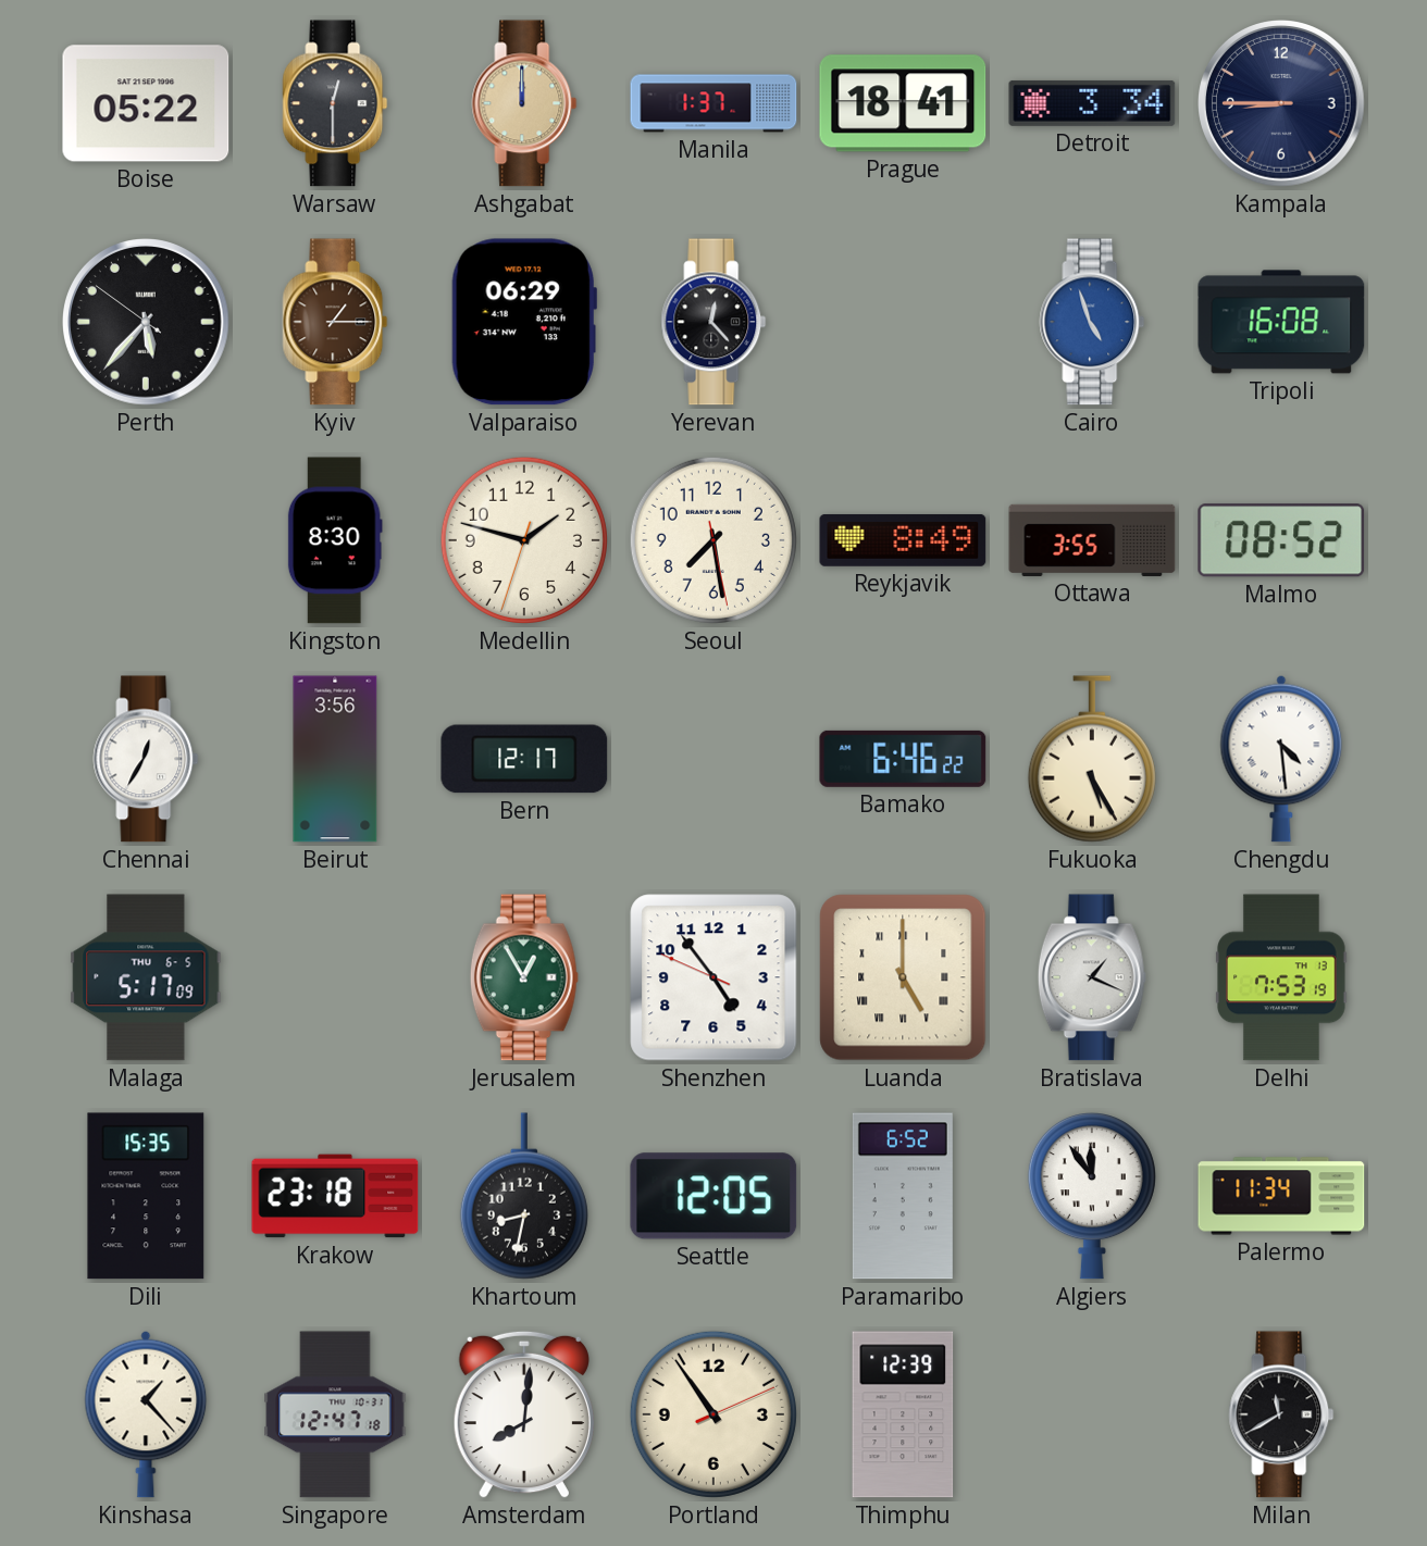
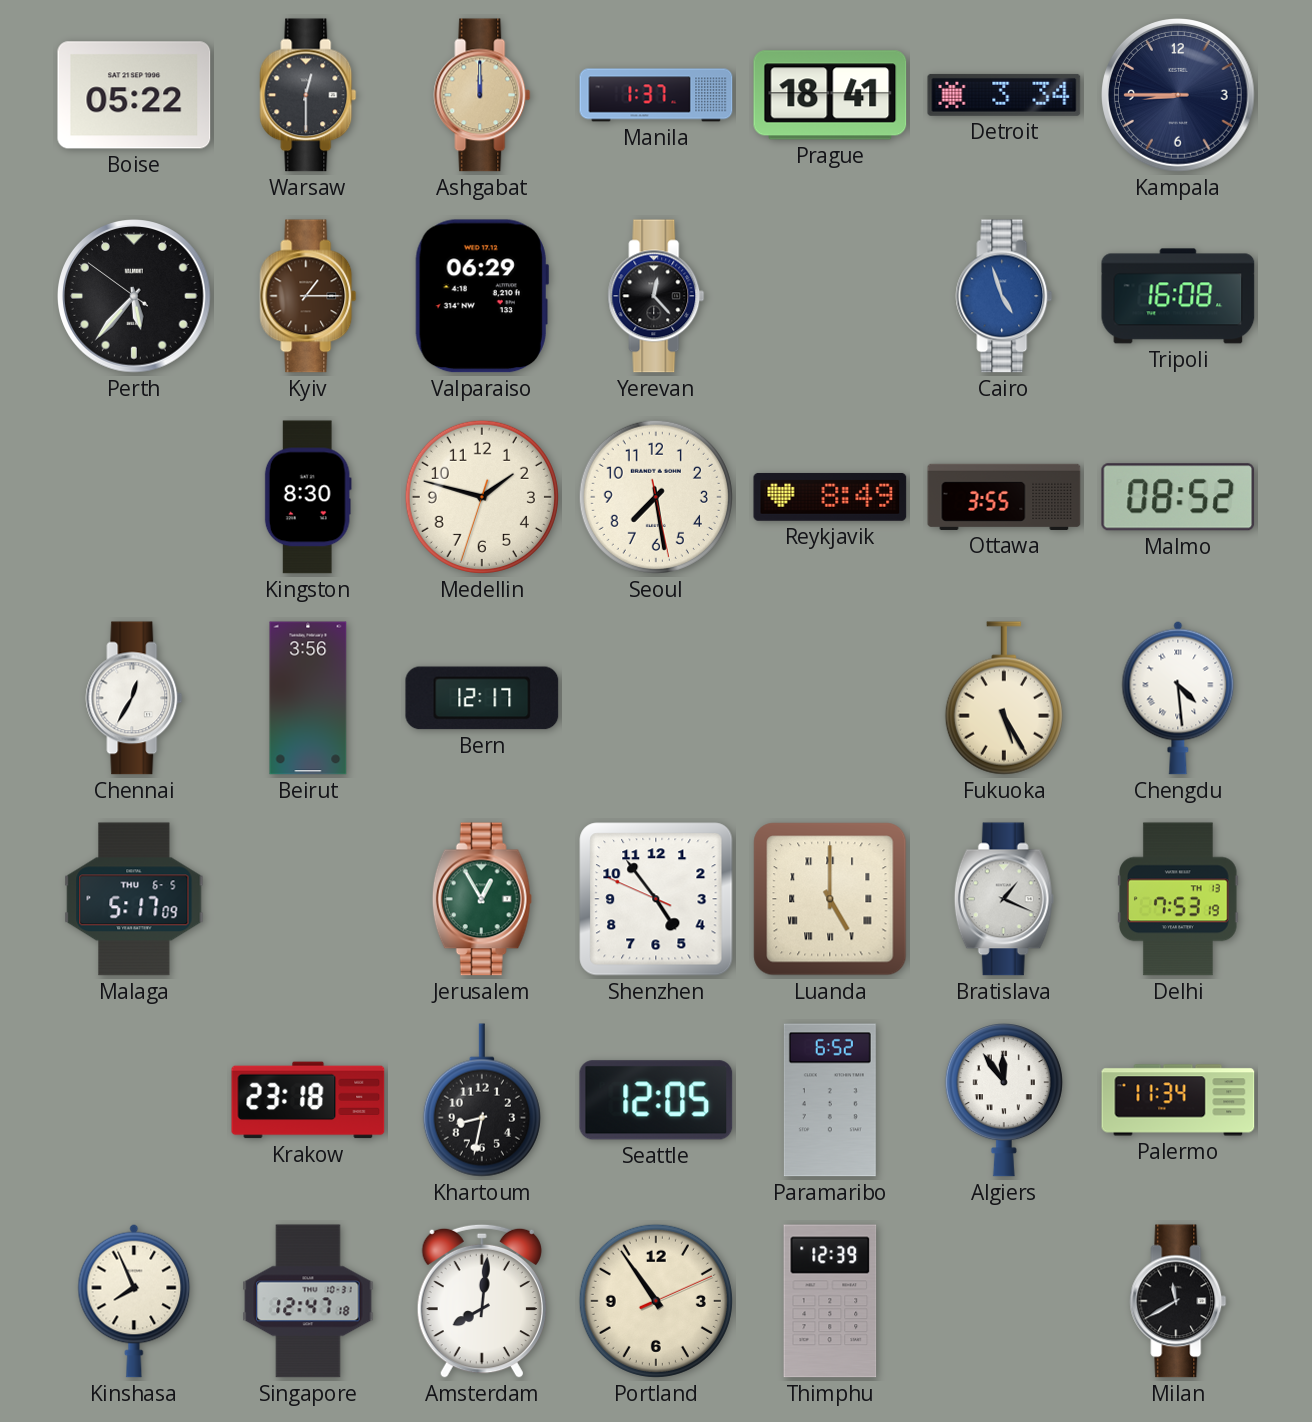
Bamako: 6:46 -> none
Dili: 15:35 -> none
Kinshasa: 1:23 -> 7:56
